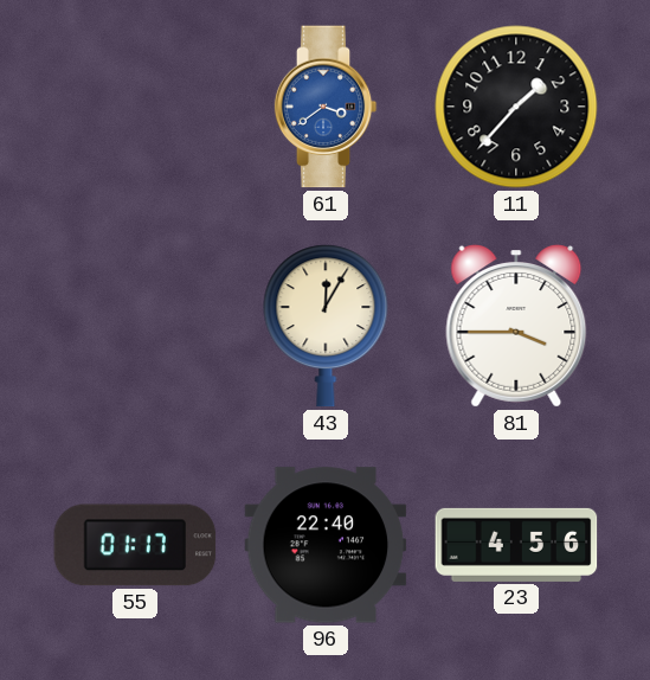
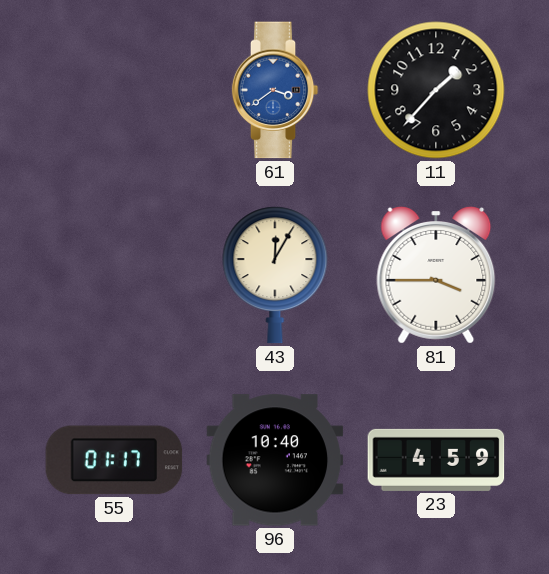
96: 22:40 -> 10:40
23: 4:56 -> 4:59
